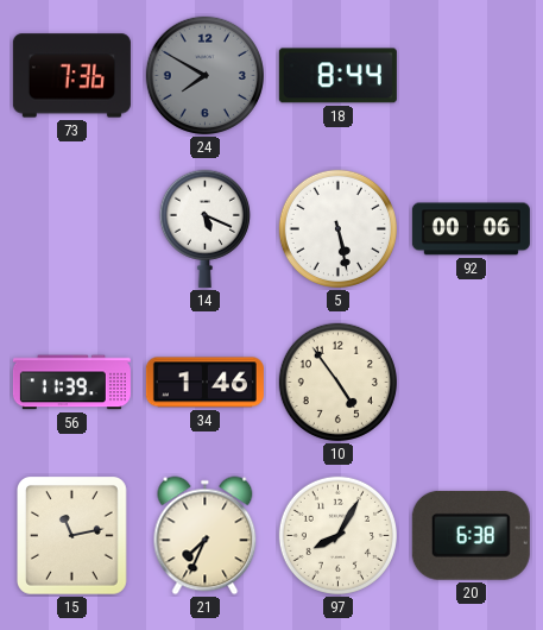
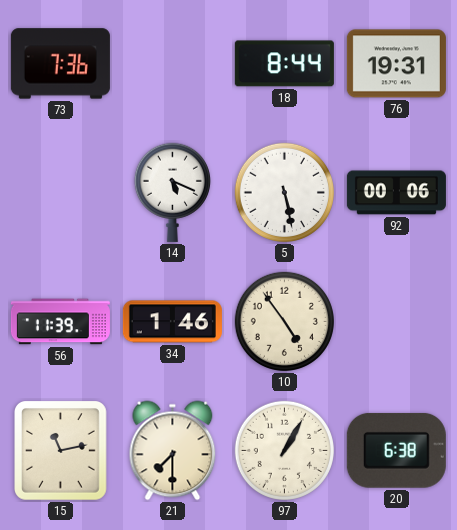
24: 7:50 -> none
76: none -> 19:31
21: 7:34 -> 7:30
97: 8:05 -> 1:05
